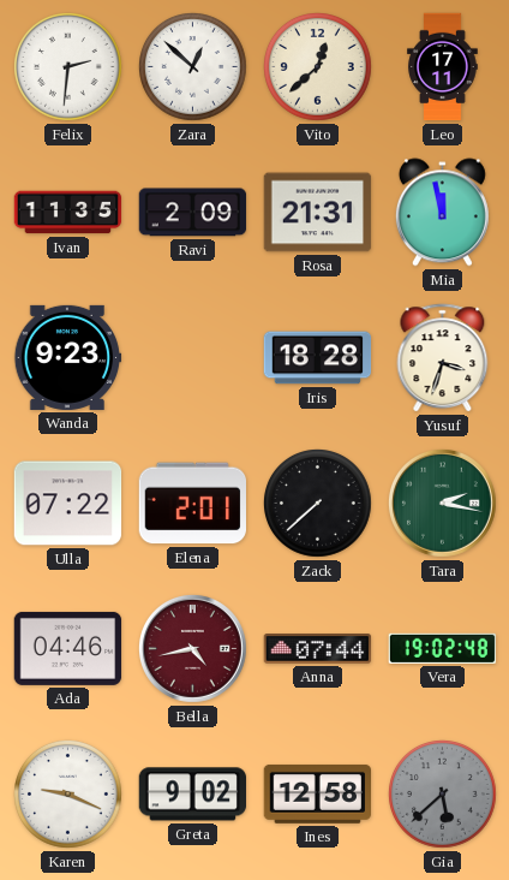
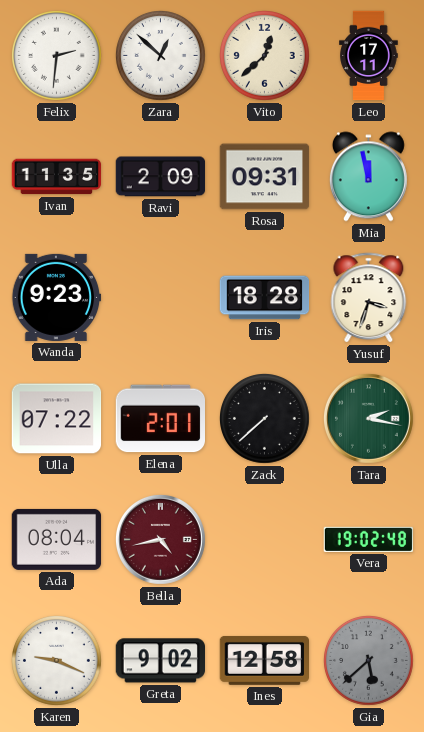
Rosa: 21:31 -> 09:31
Ada: 04:46 -> 08:04
Anna: 07:44 -> none
